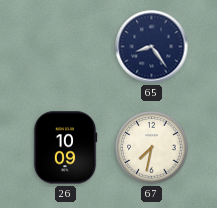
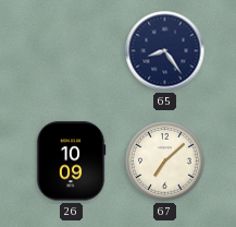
67: 7:32 -> 7:08
